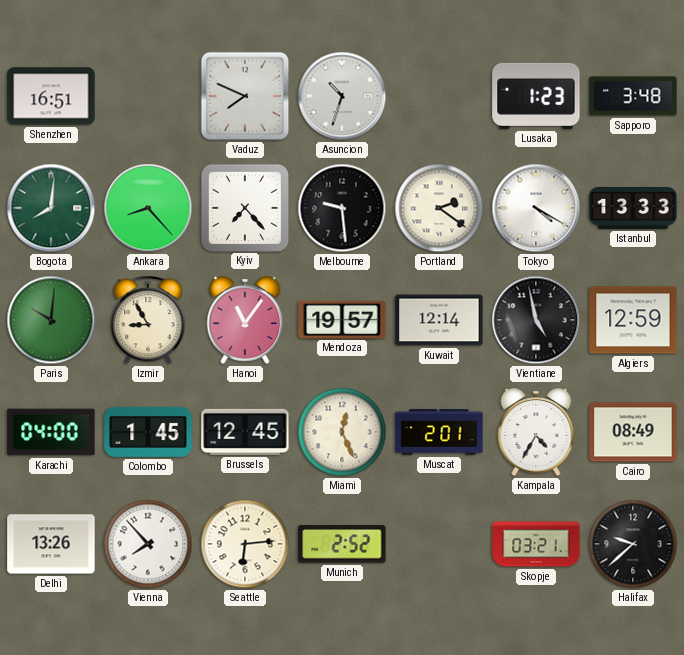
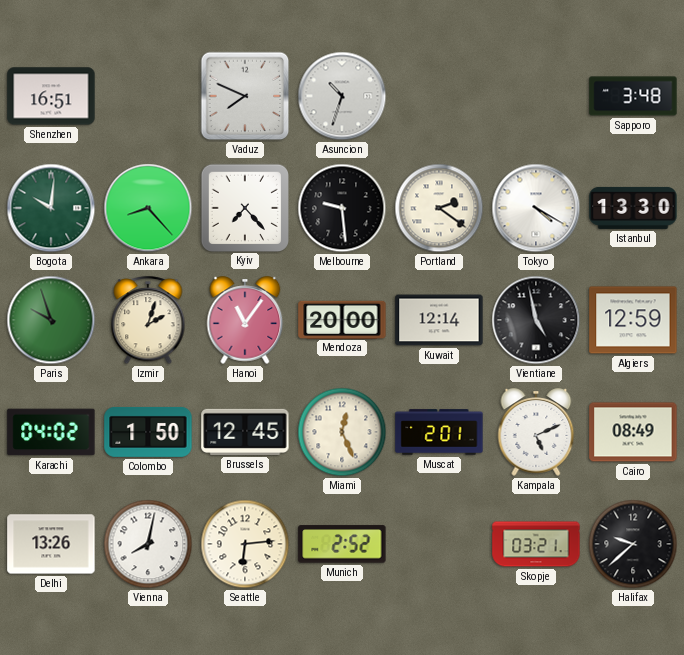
Lusaka: 1:23 -> none
Bogota: 8:01 -> 10:01
Istanbul: 13:33 -> 13:30
Paris: 10:01 -> 9:57
Izmir: 8:55 -> 2:03
Mendoza: 19:57 -> 20:00
Karachi: 04:00 -> 04:02
Colombo: 1:45 -> 1:50
Kampala: 4:35 -> 5:11
Vienna: 7:53 -> 8:02
